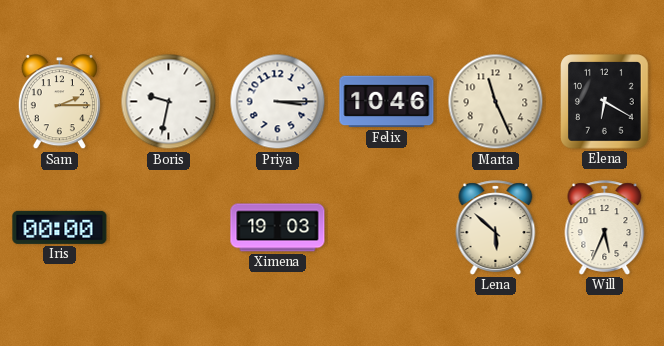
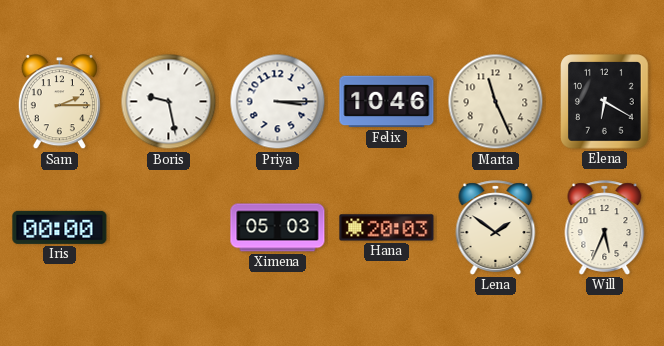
Boris: 9:32 -> 9:28
Ximena: 19:03 -> 05:03
Hana: none -> 20:03
Lena: 5:52 -> 1:51
